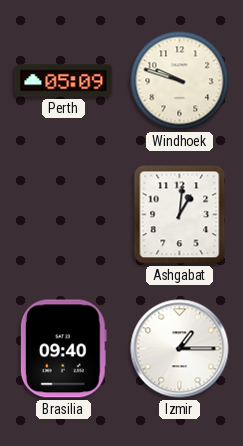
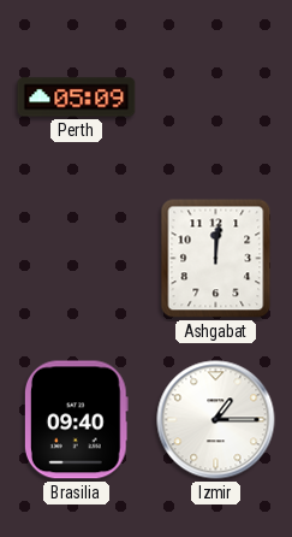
Windhoek: 9:48 -> none
Ashgabat: 1:01 -> 12:01
